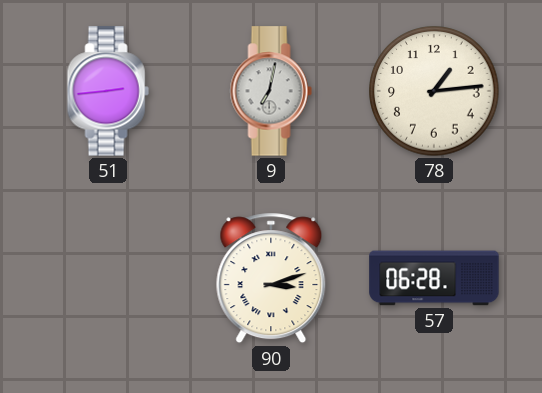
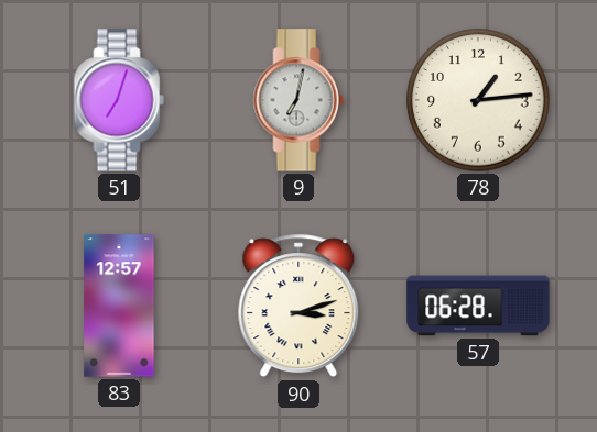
51: 2:44 -> 7:03
83: none -> 12:57
